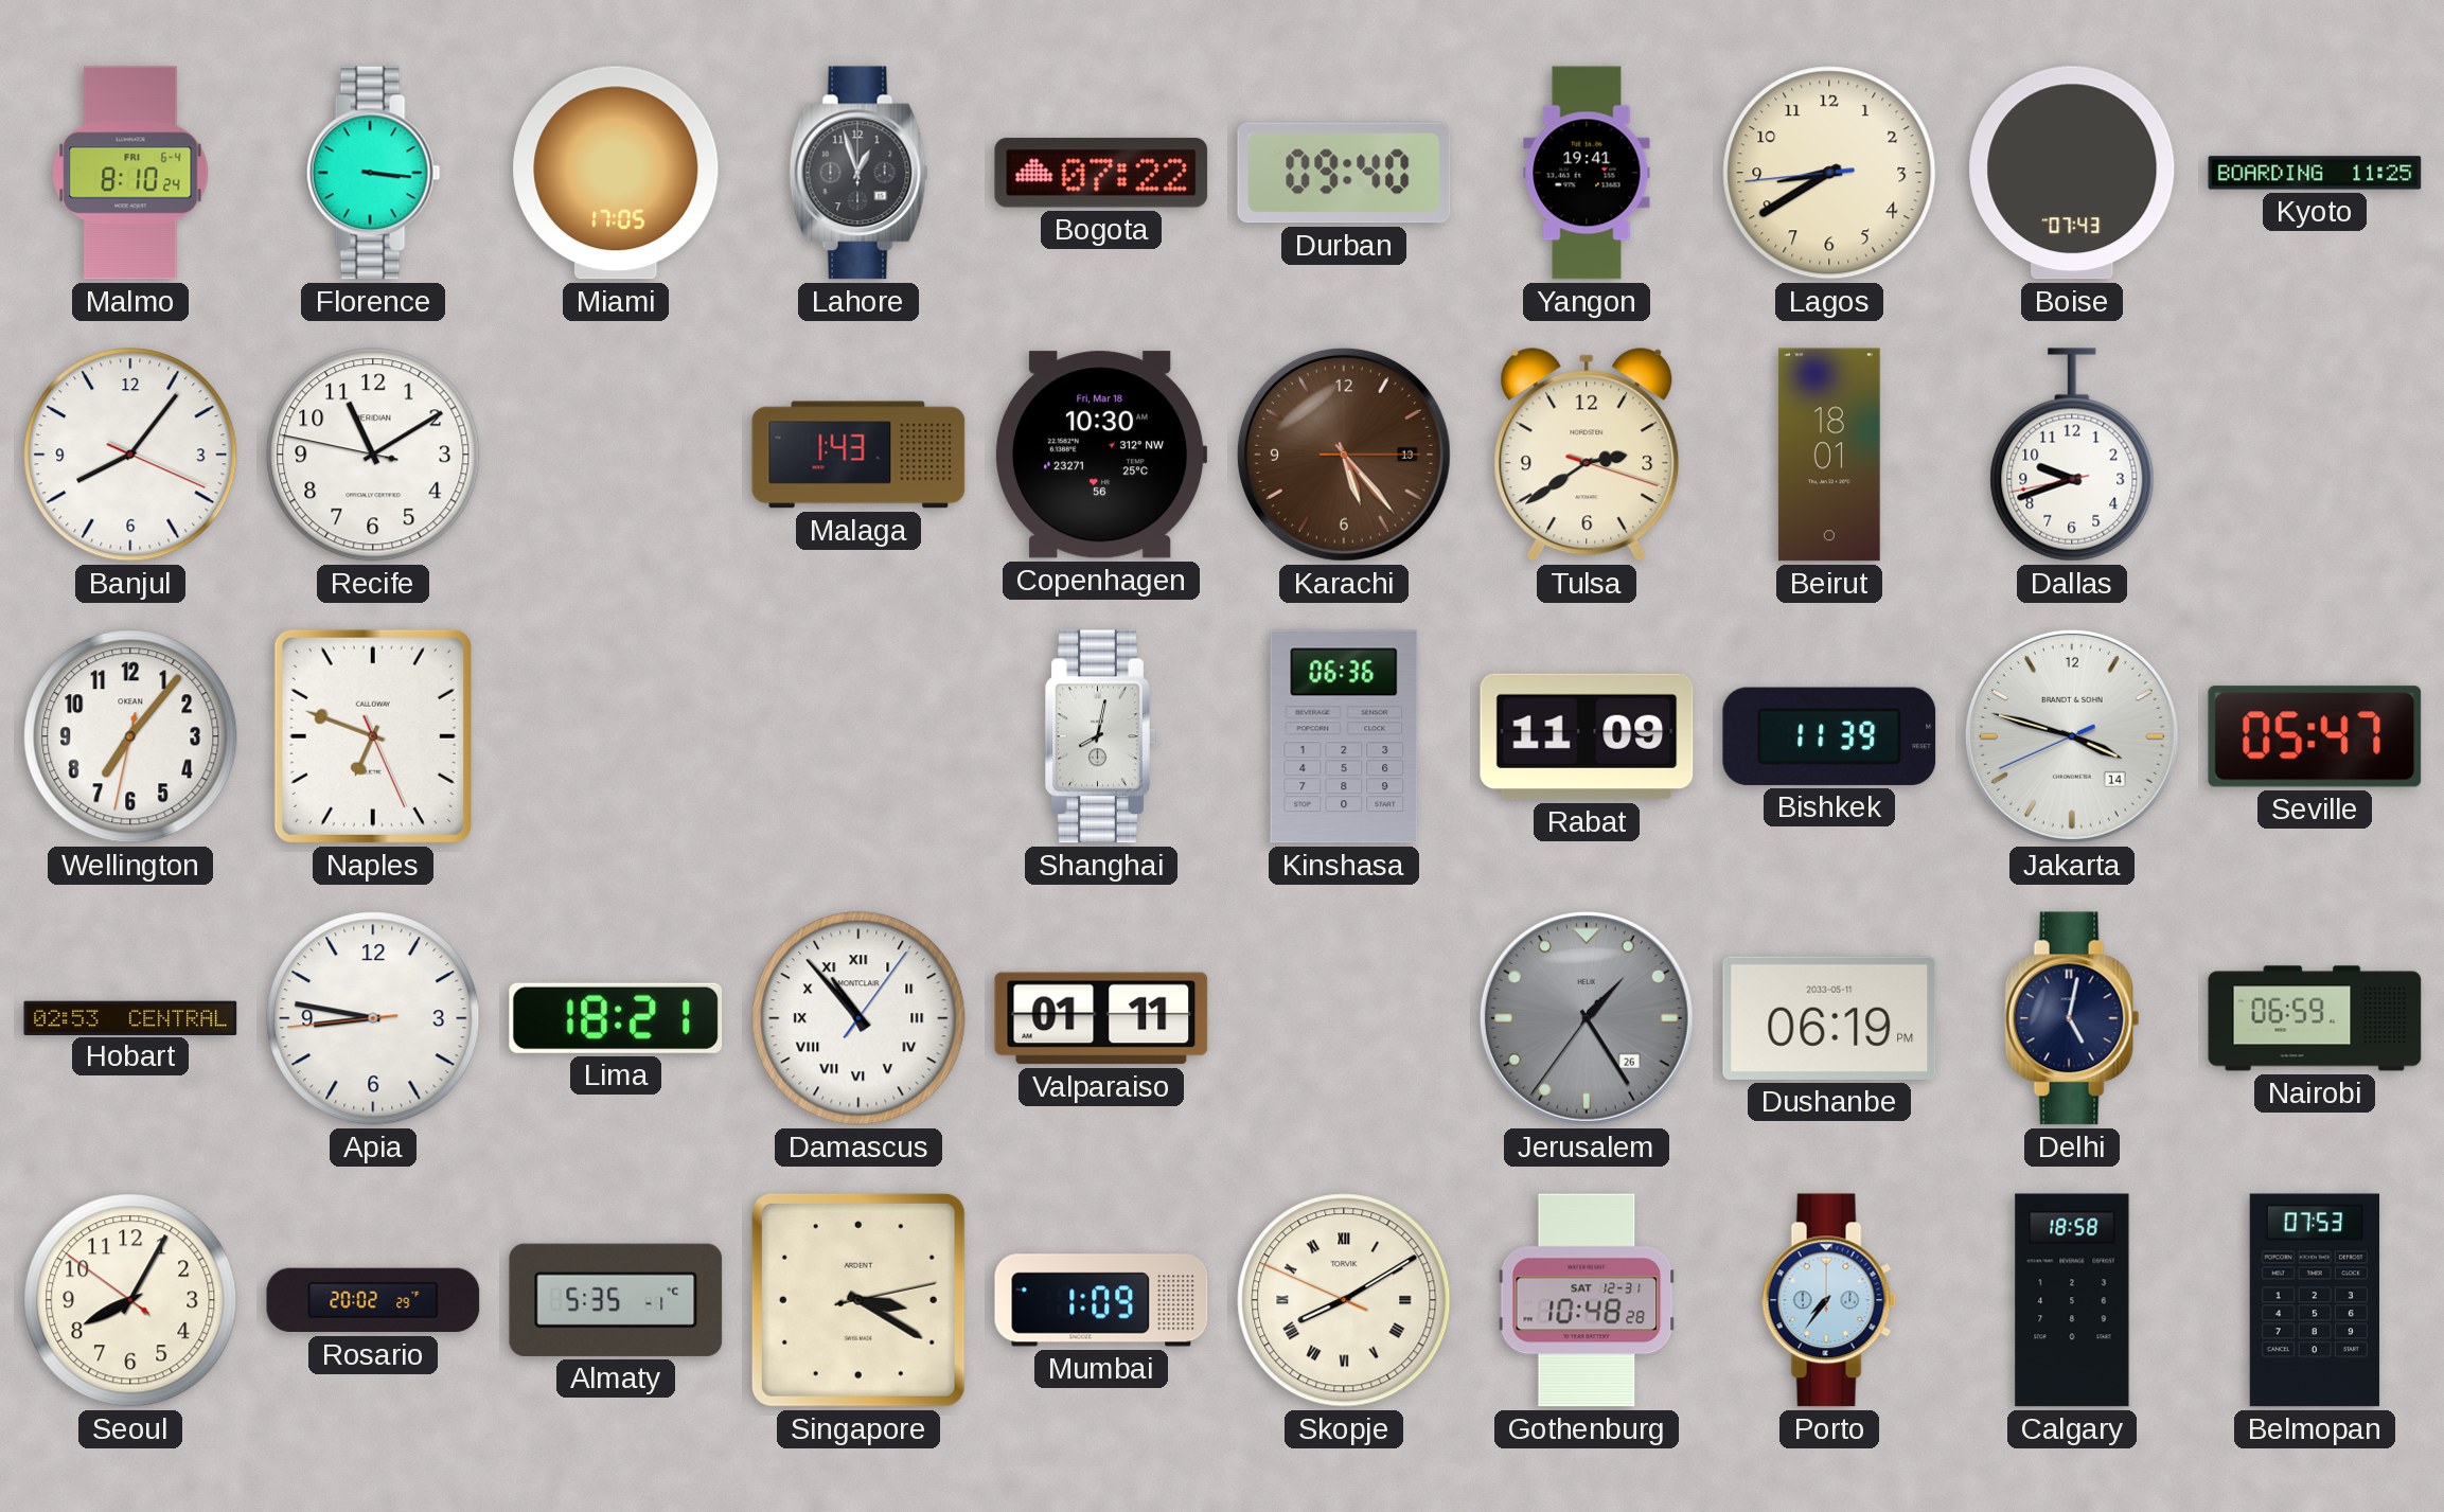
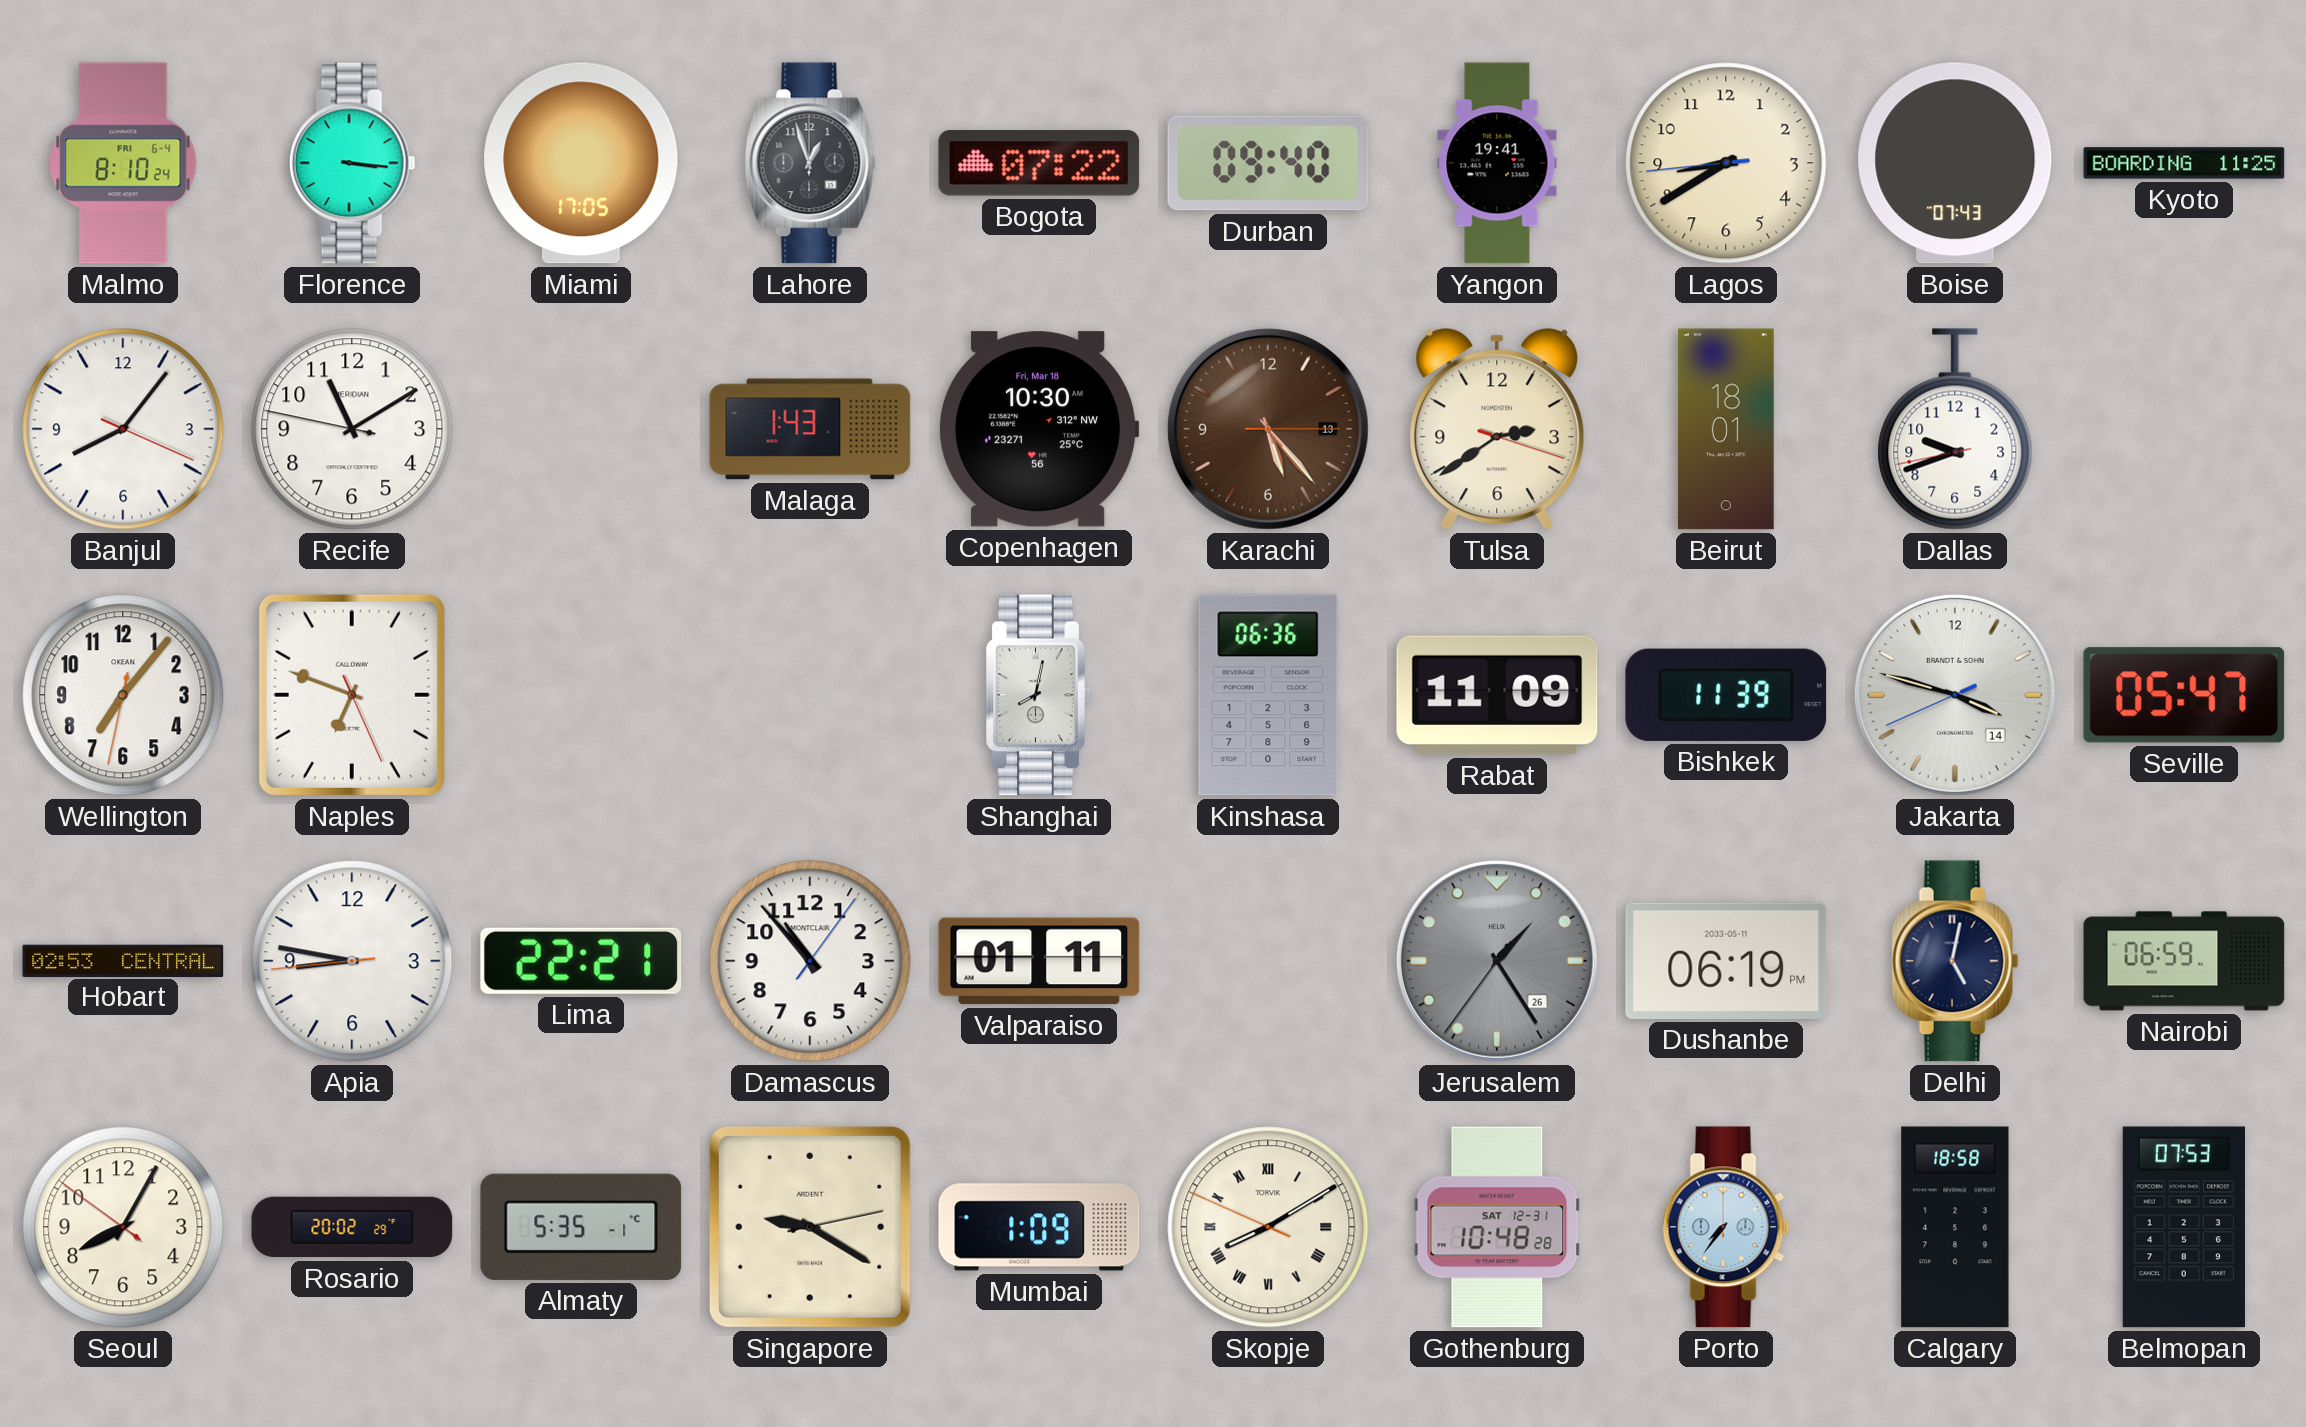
Lima: 18:21 -> 22:21
Damascus numerals: Roman -> Arabic
Singapore: 3:20 -> 9:20
